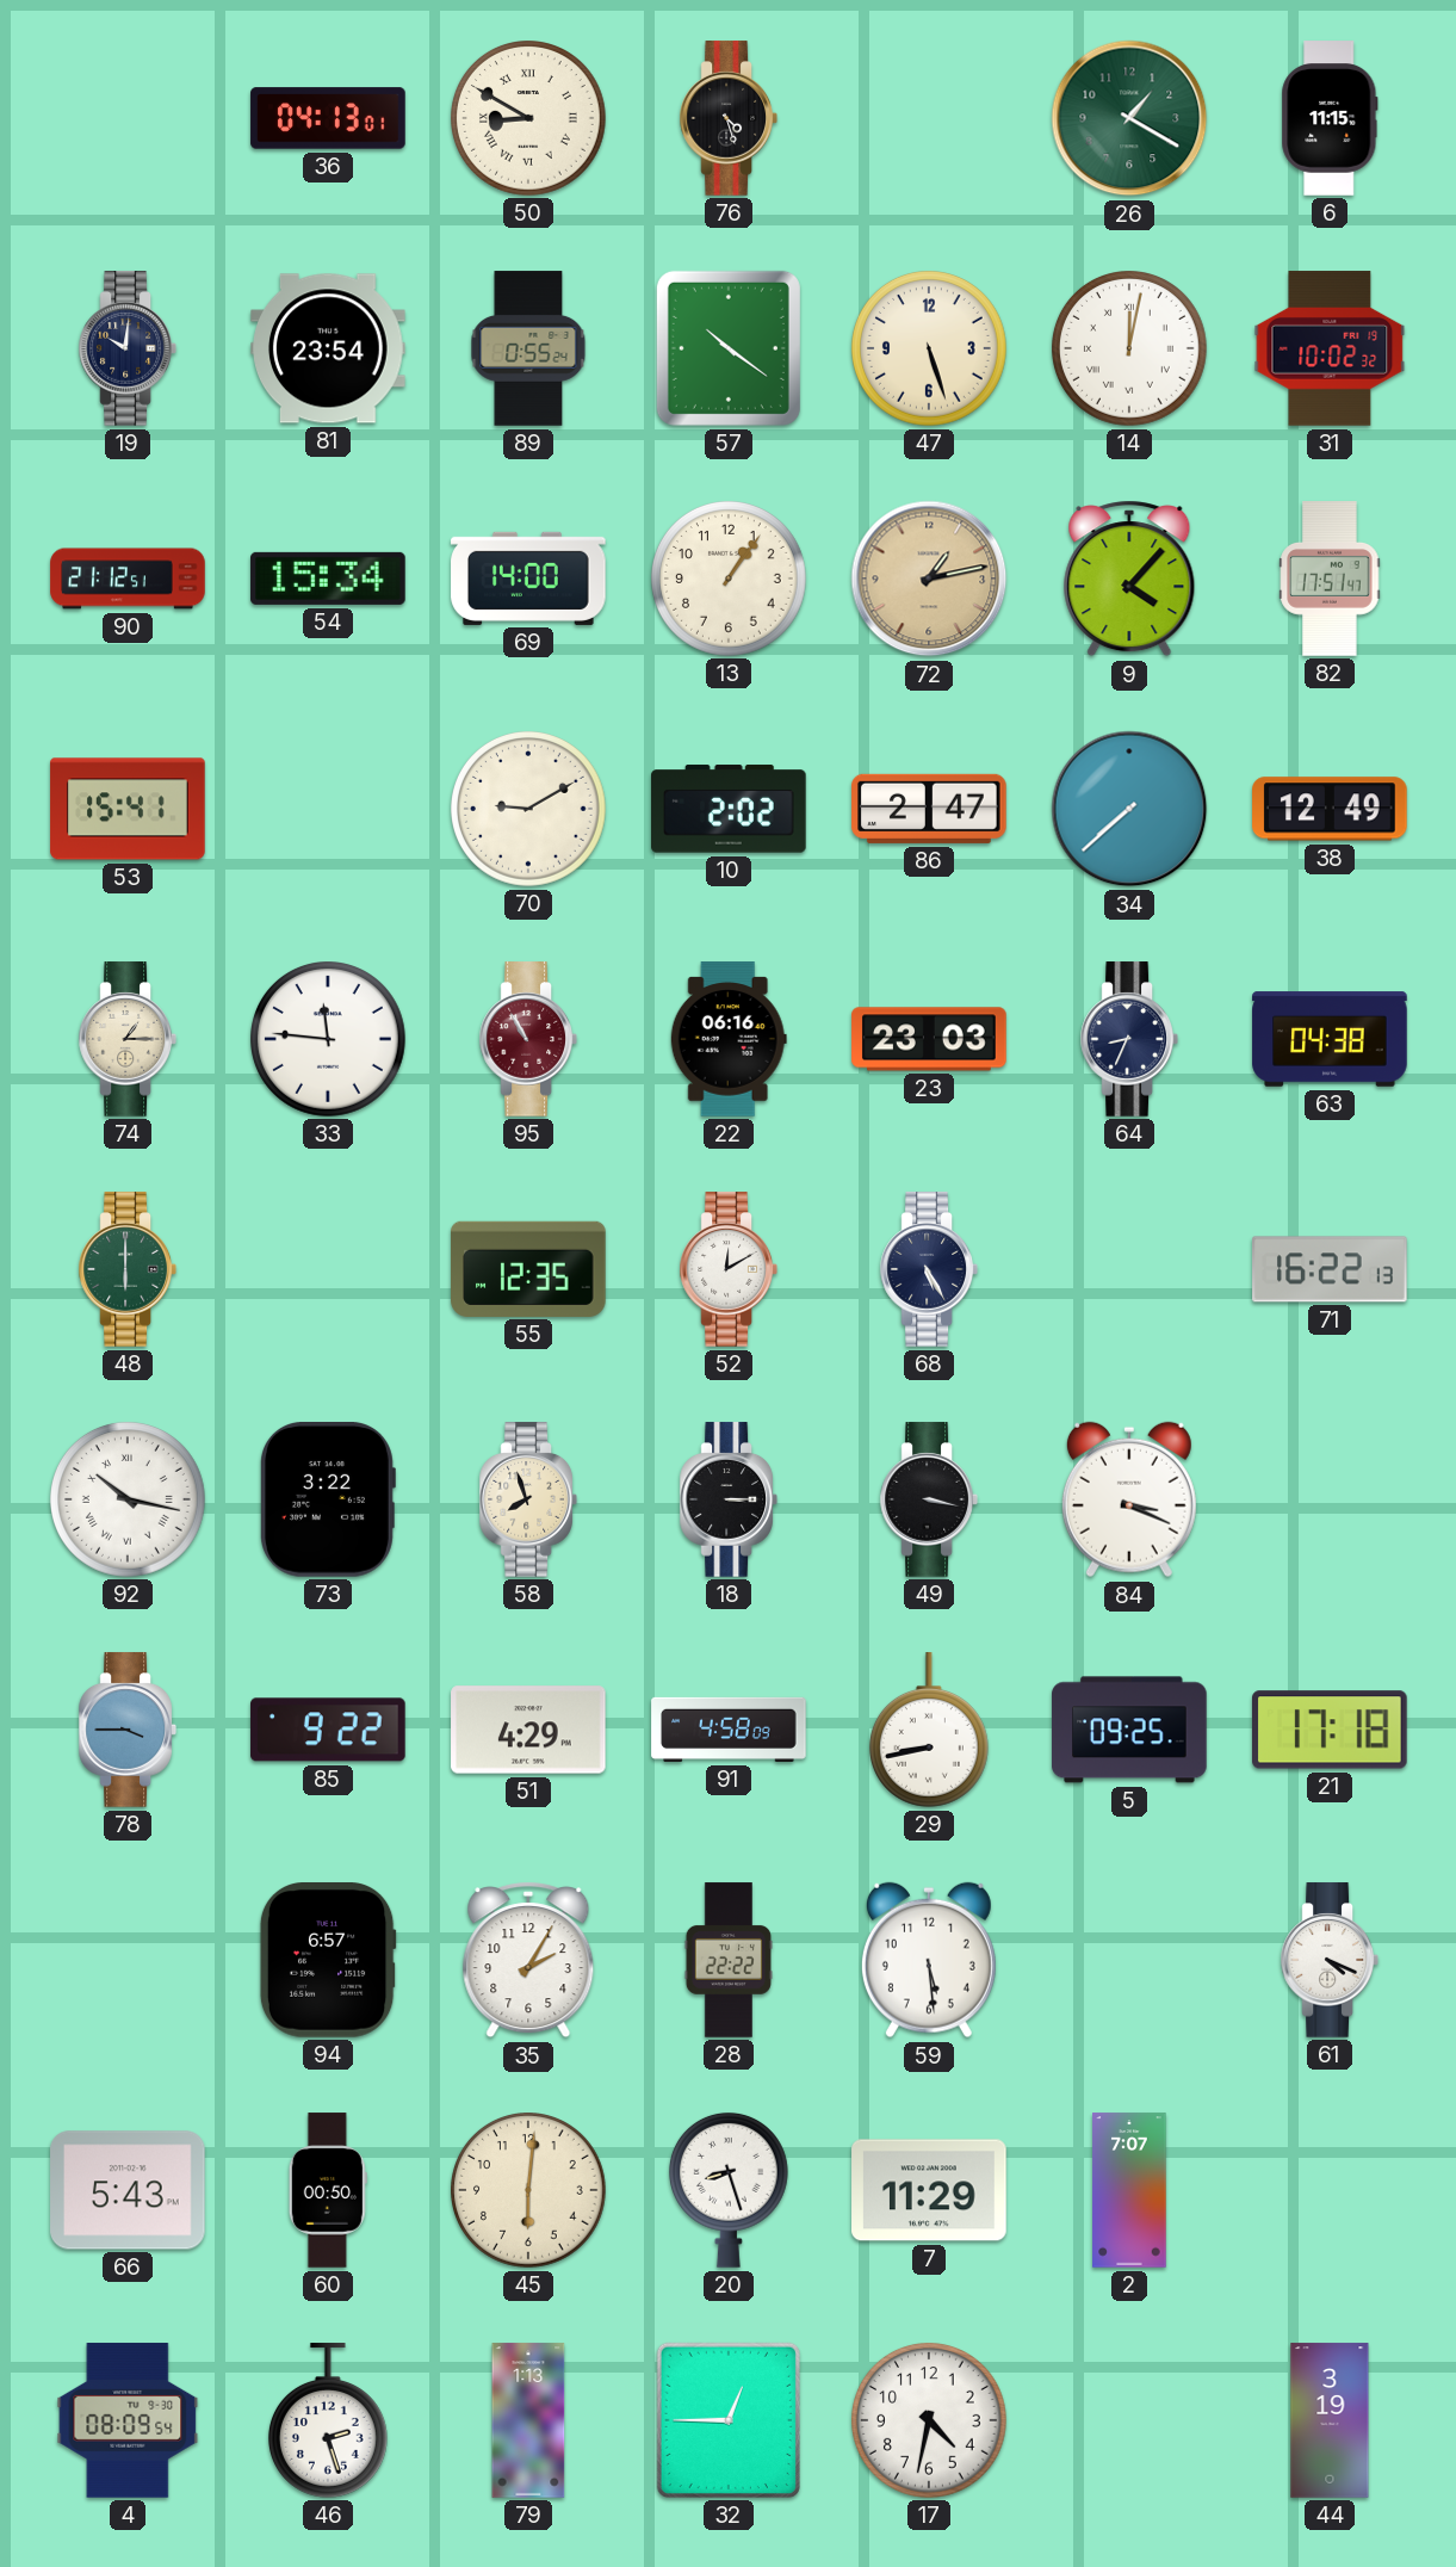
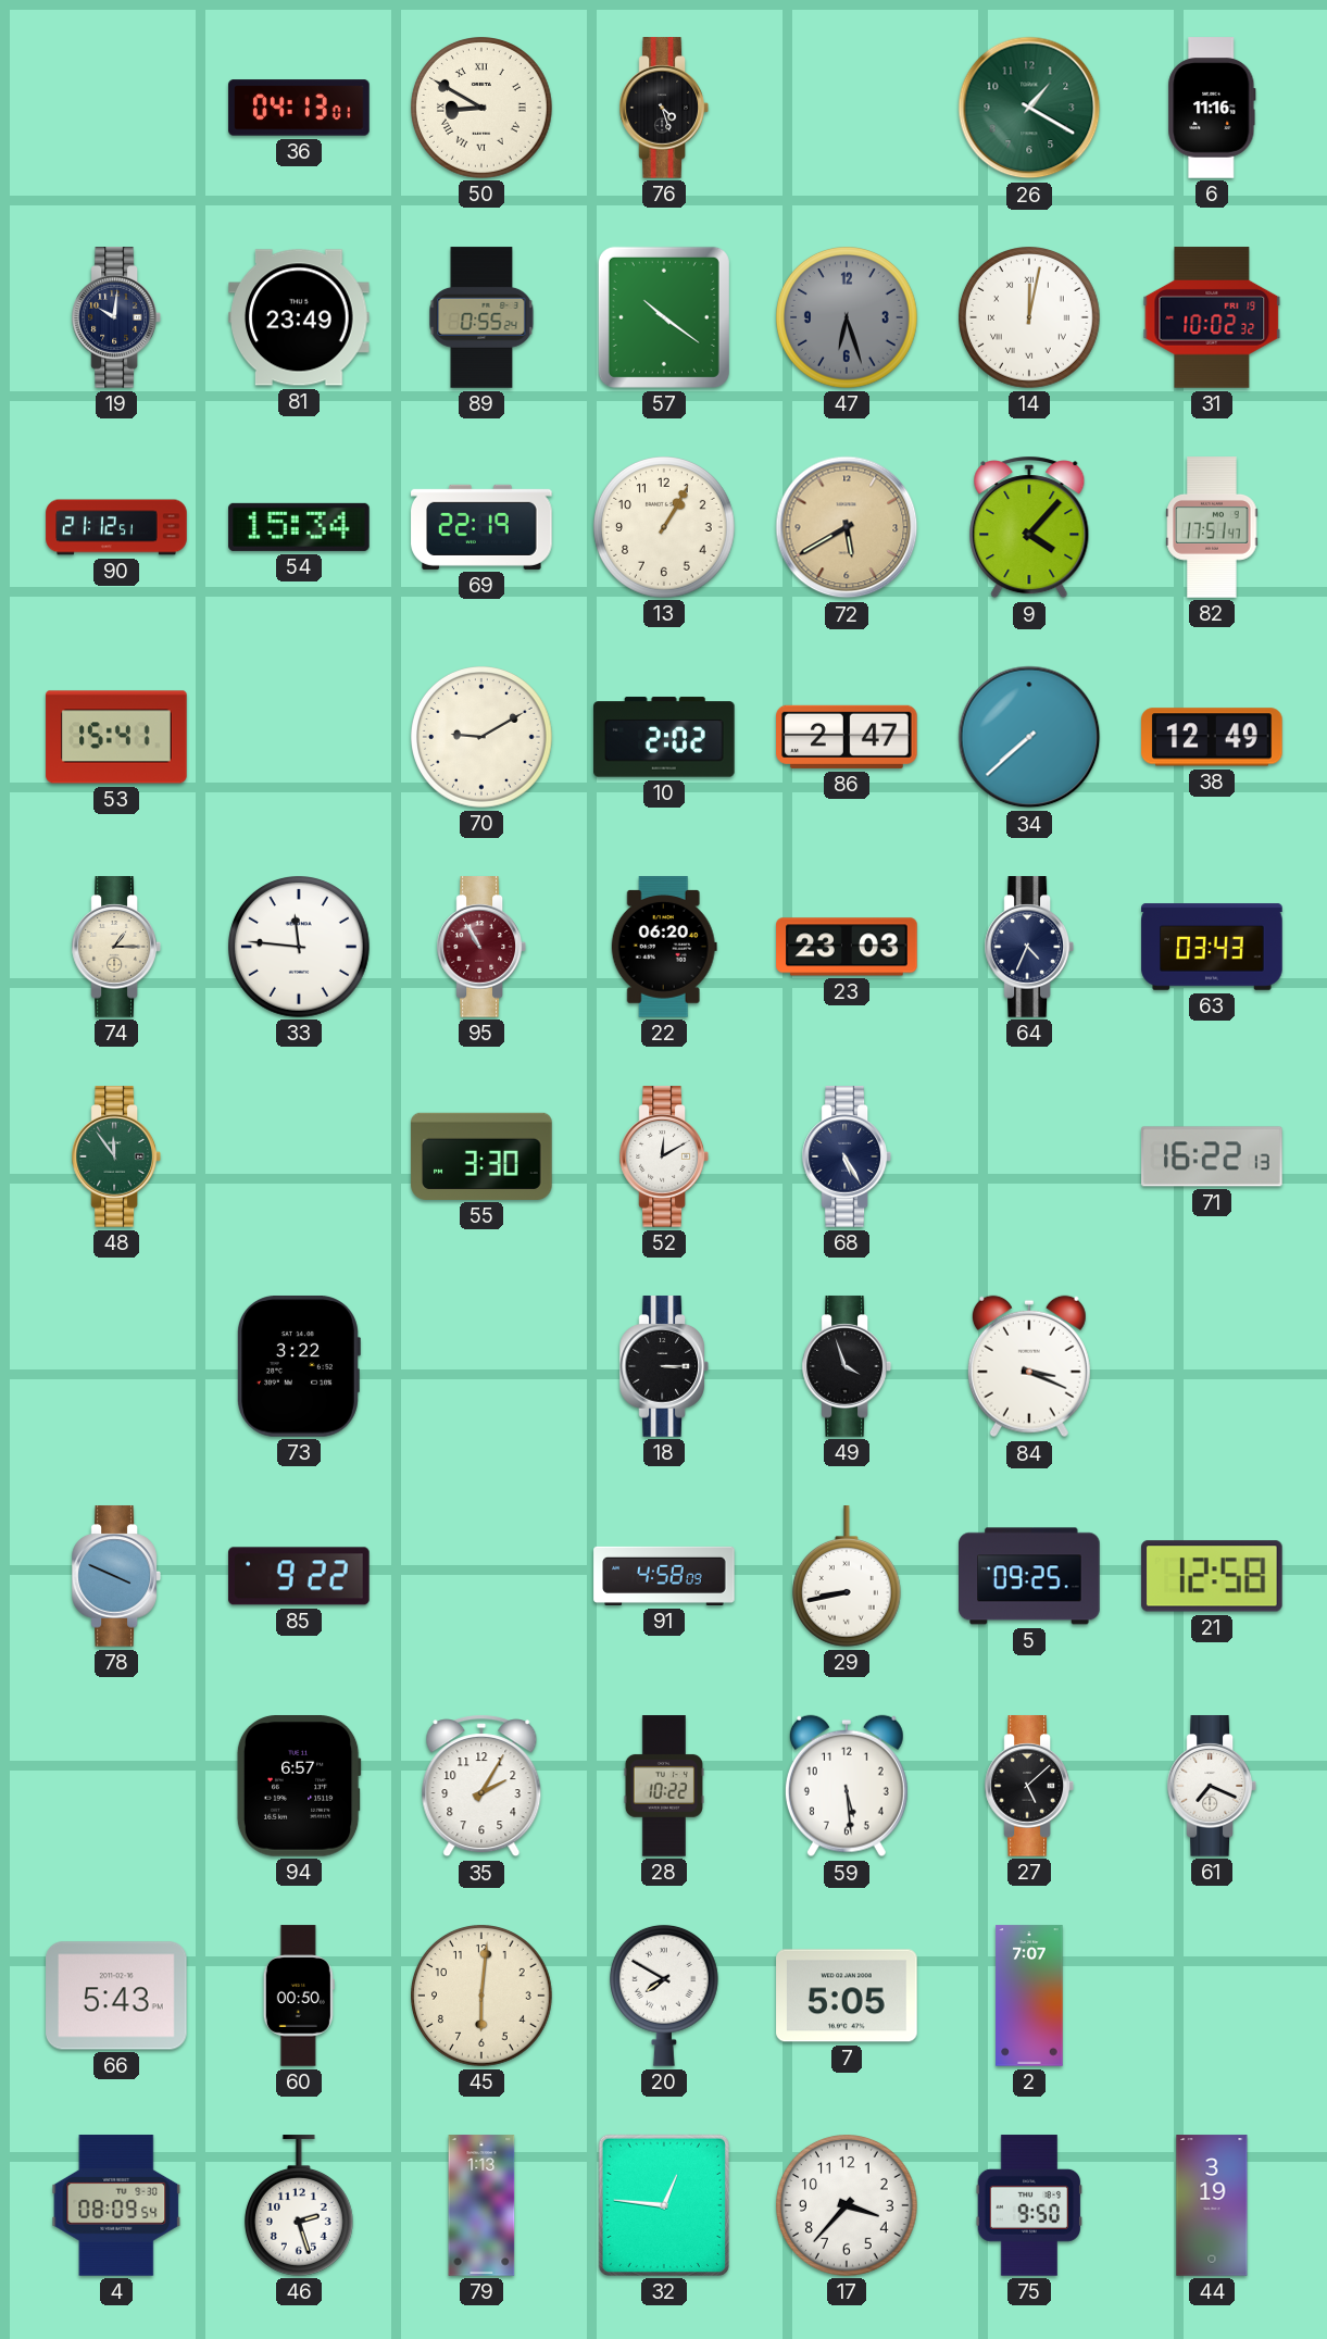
6: 11:15 -> 11:16
81: 23:54 -> 23:49
47: 5:27 -> 6:27
47 dial: cream -> grey
69: 14:00 -> 22:19
13: 1:06 -> 1:05
72: 1:13 -> 5:40
22: 06:16 -> 06:20
64: 8:34 -> 4:34
63: 04:38 -> 03:43
48: 6:00 -> 11:54
55: 12:35 -> 3:30
92: 10:17 -> none
58: 7:57 -> none
49: 3:17 -> 3:57
78: 3:45 -> 3:49
51: 4:29 -> none
21: 17:18 -> 12:58
28: 22:22 -> 10:22
27: none -> 5:08
61: 4:19 -> 7:19
20: 8:27 -> 7:50
7: 11:29 -> 5:05
32: 12:45 -> 12:46
17: 4:32 -> 3:37
75: none -> 9:50
